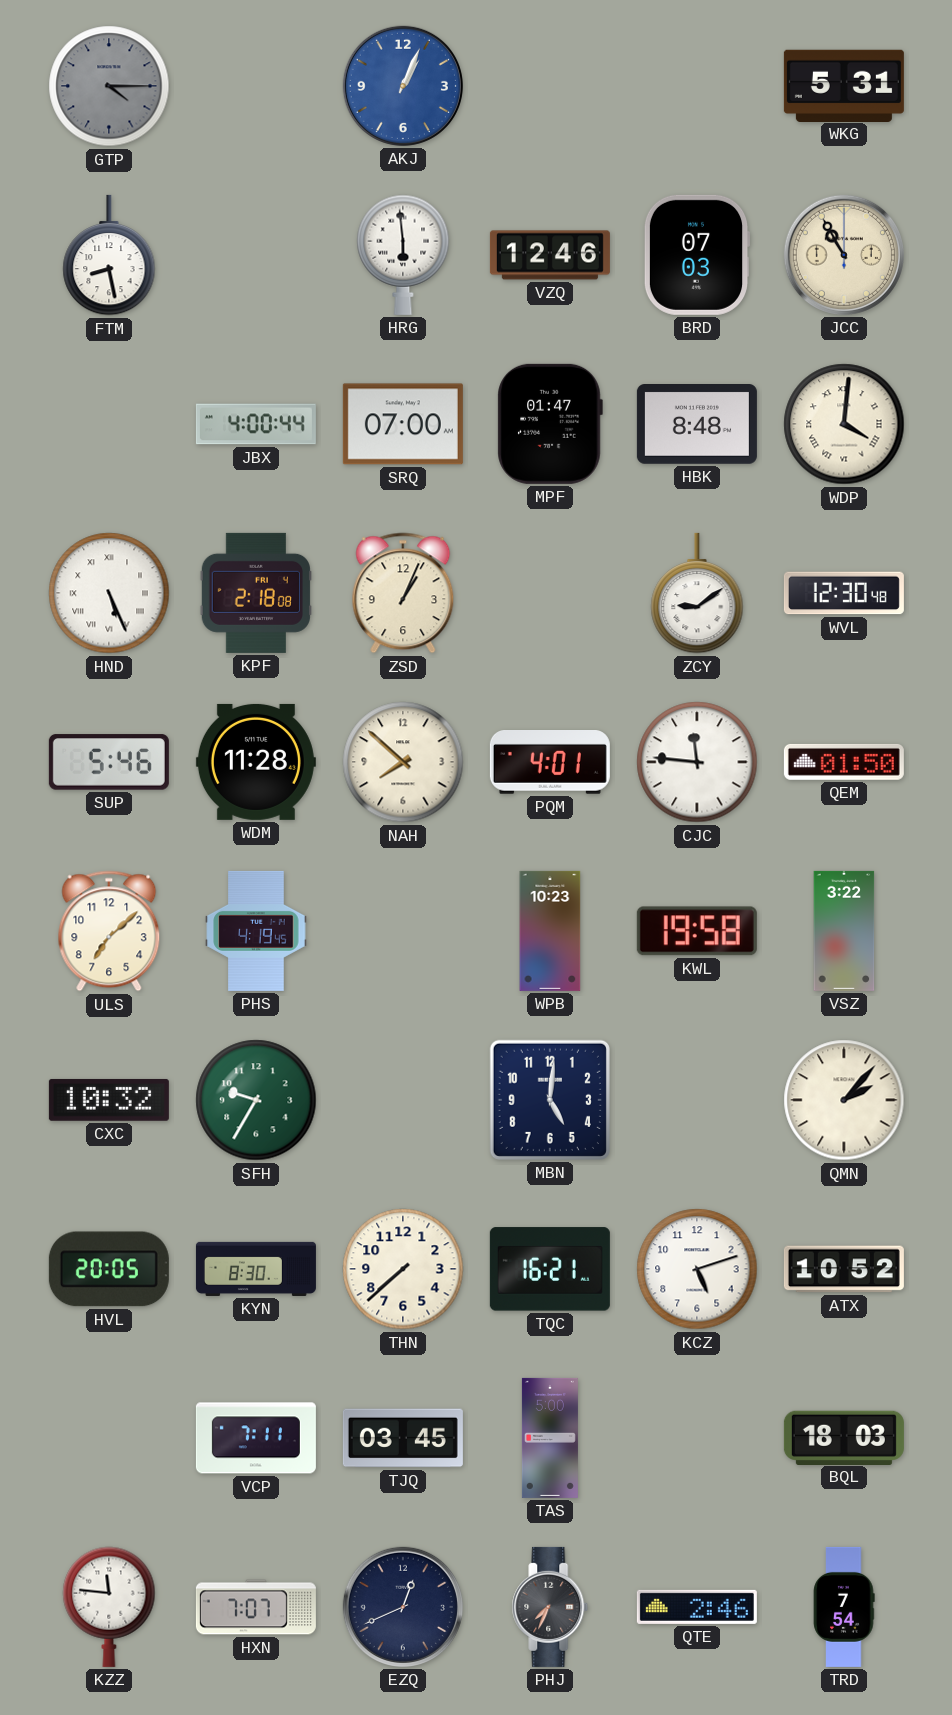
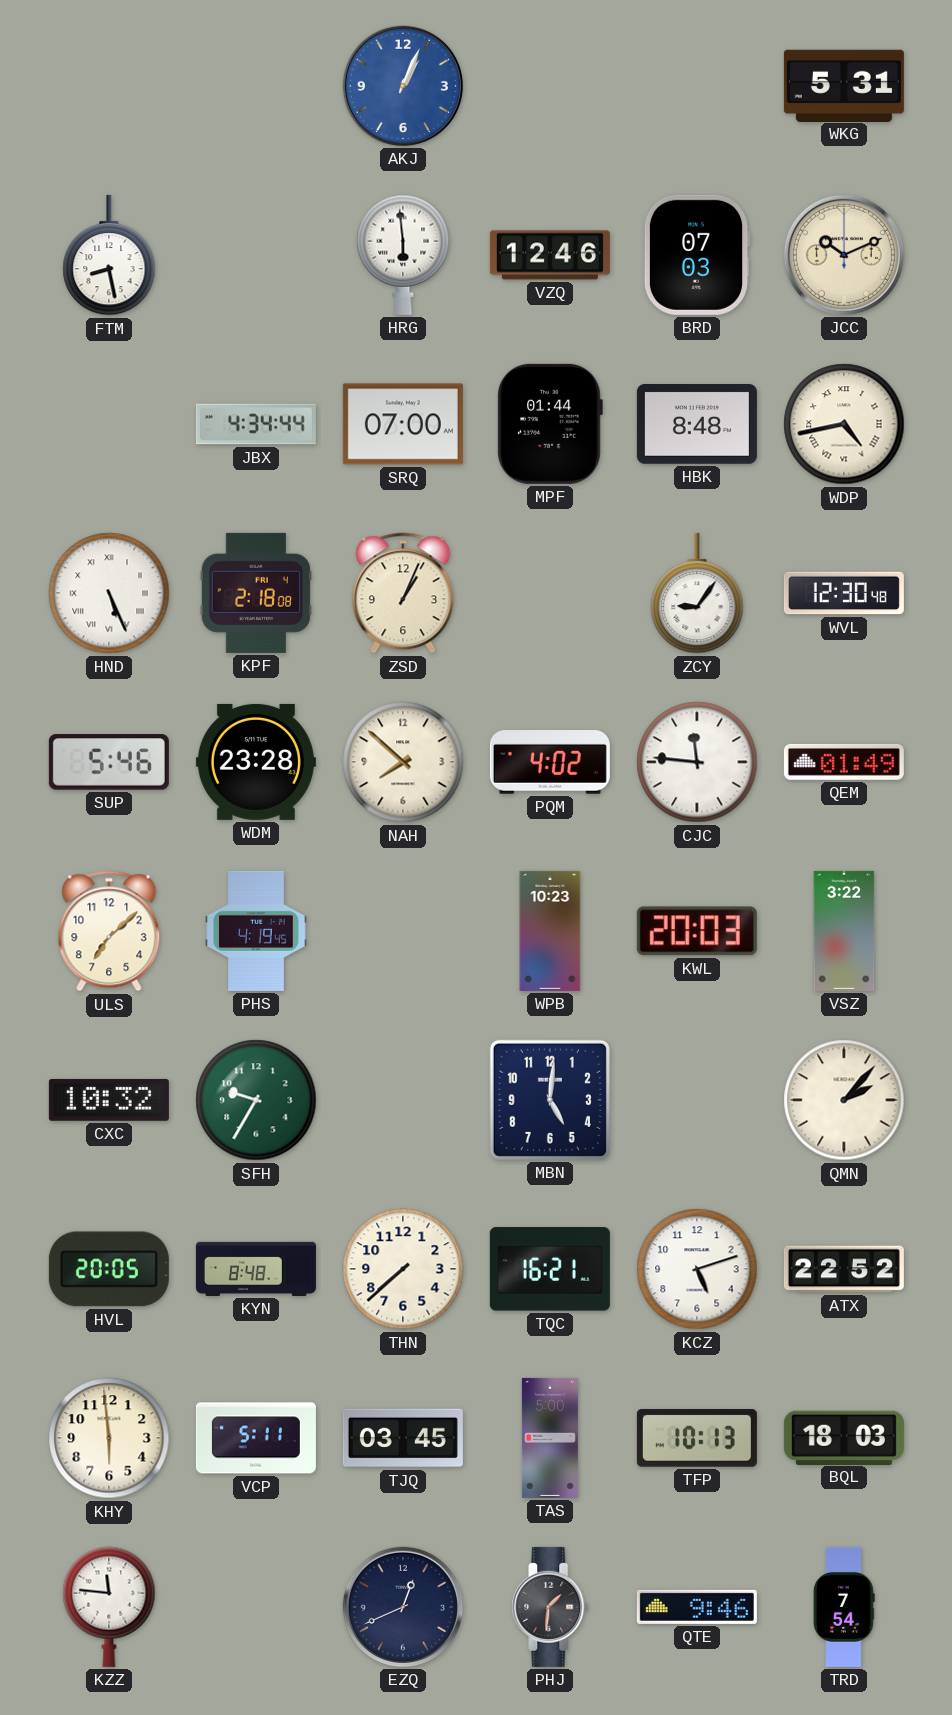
GTP: 4:15 -> none
JCC: 10:55 -> 10:11
JBX: 4:00 -> 4:34
MPF: 01:47 -> 01:44
WDP: 4:01 -> 4:43
ZCY: 9:09 -> 9:06
WDM: 11:28 -> 23:28
PQM: 4:01 -> 4:02
QEM: 01:50 -> 01:49
KWL: 19:58 -> 20:03
KYN: 8:30 -> 8:48
ATX: 10:52 -> 22:52
KHY: none -> 5:59
VCP: 7:11 -> 5:11
TFP: none -> 10:13
HXN: 7:07 -> none
PHJ: 7:34 -> 1:31
QTE: 2:46 -> 9:46
